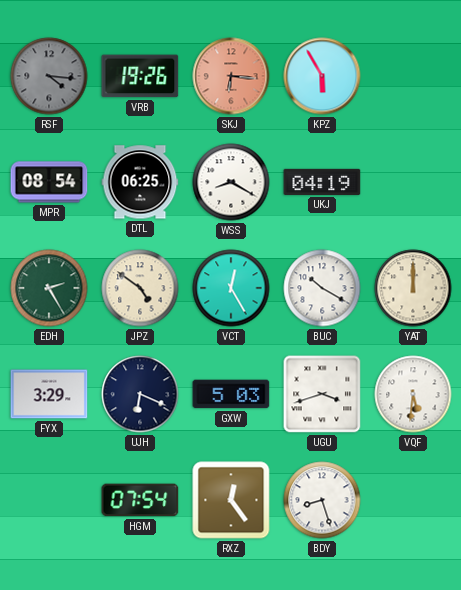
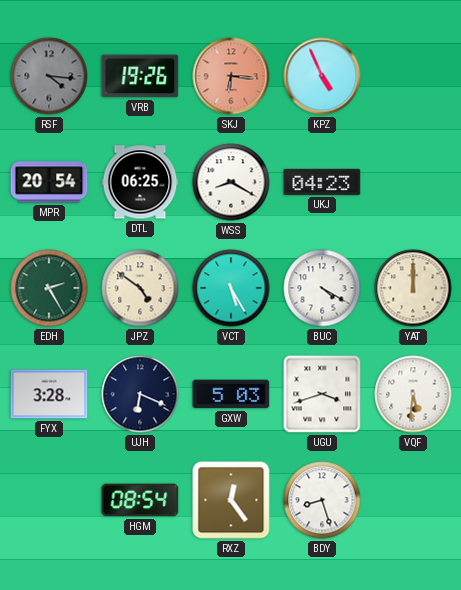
KPZ: 5:55 -> 4:56
MPR: 08:54 -> 20:54
UKJ: 04:19 -> 04:23
VCT: 12:25 -> 5:25
BUC: 10:20 -> 4:20
FYX: 3:29 -> 3:28
HGM: 07:54 -> 08:54
